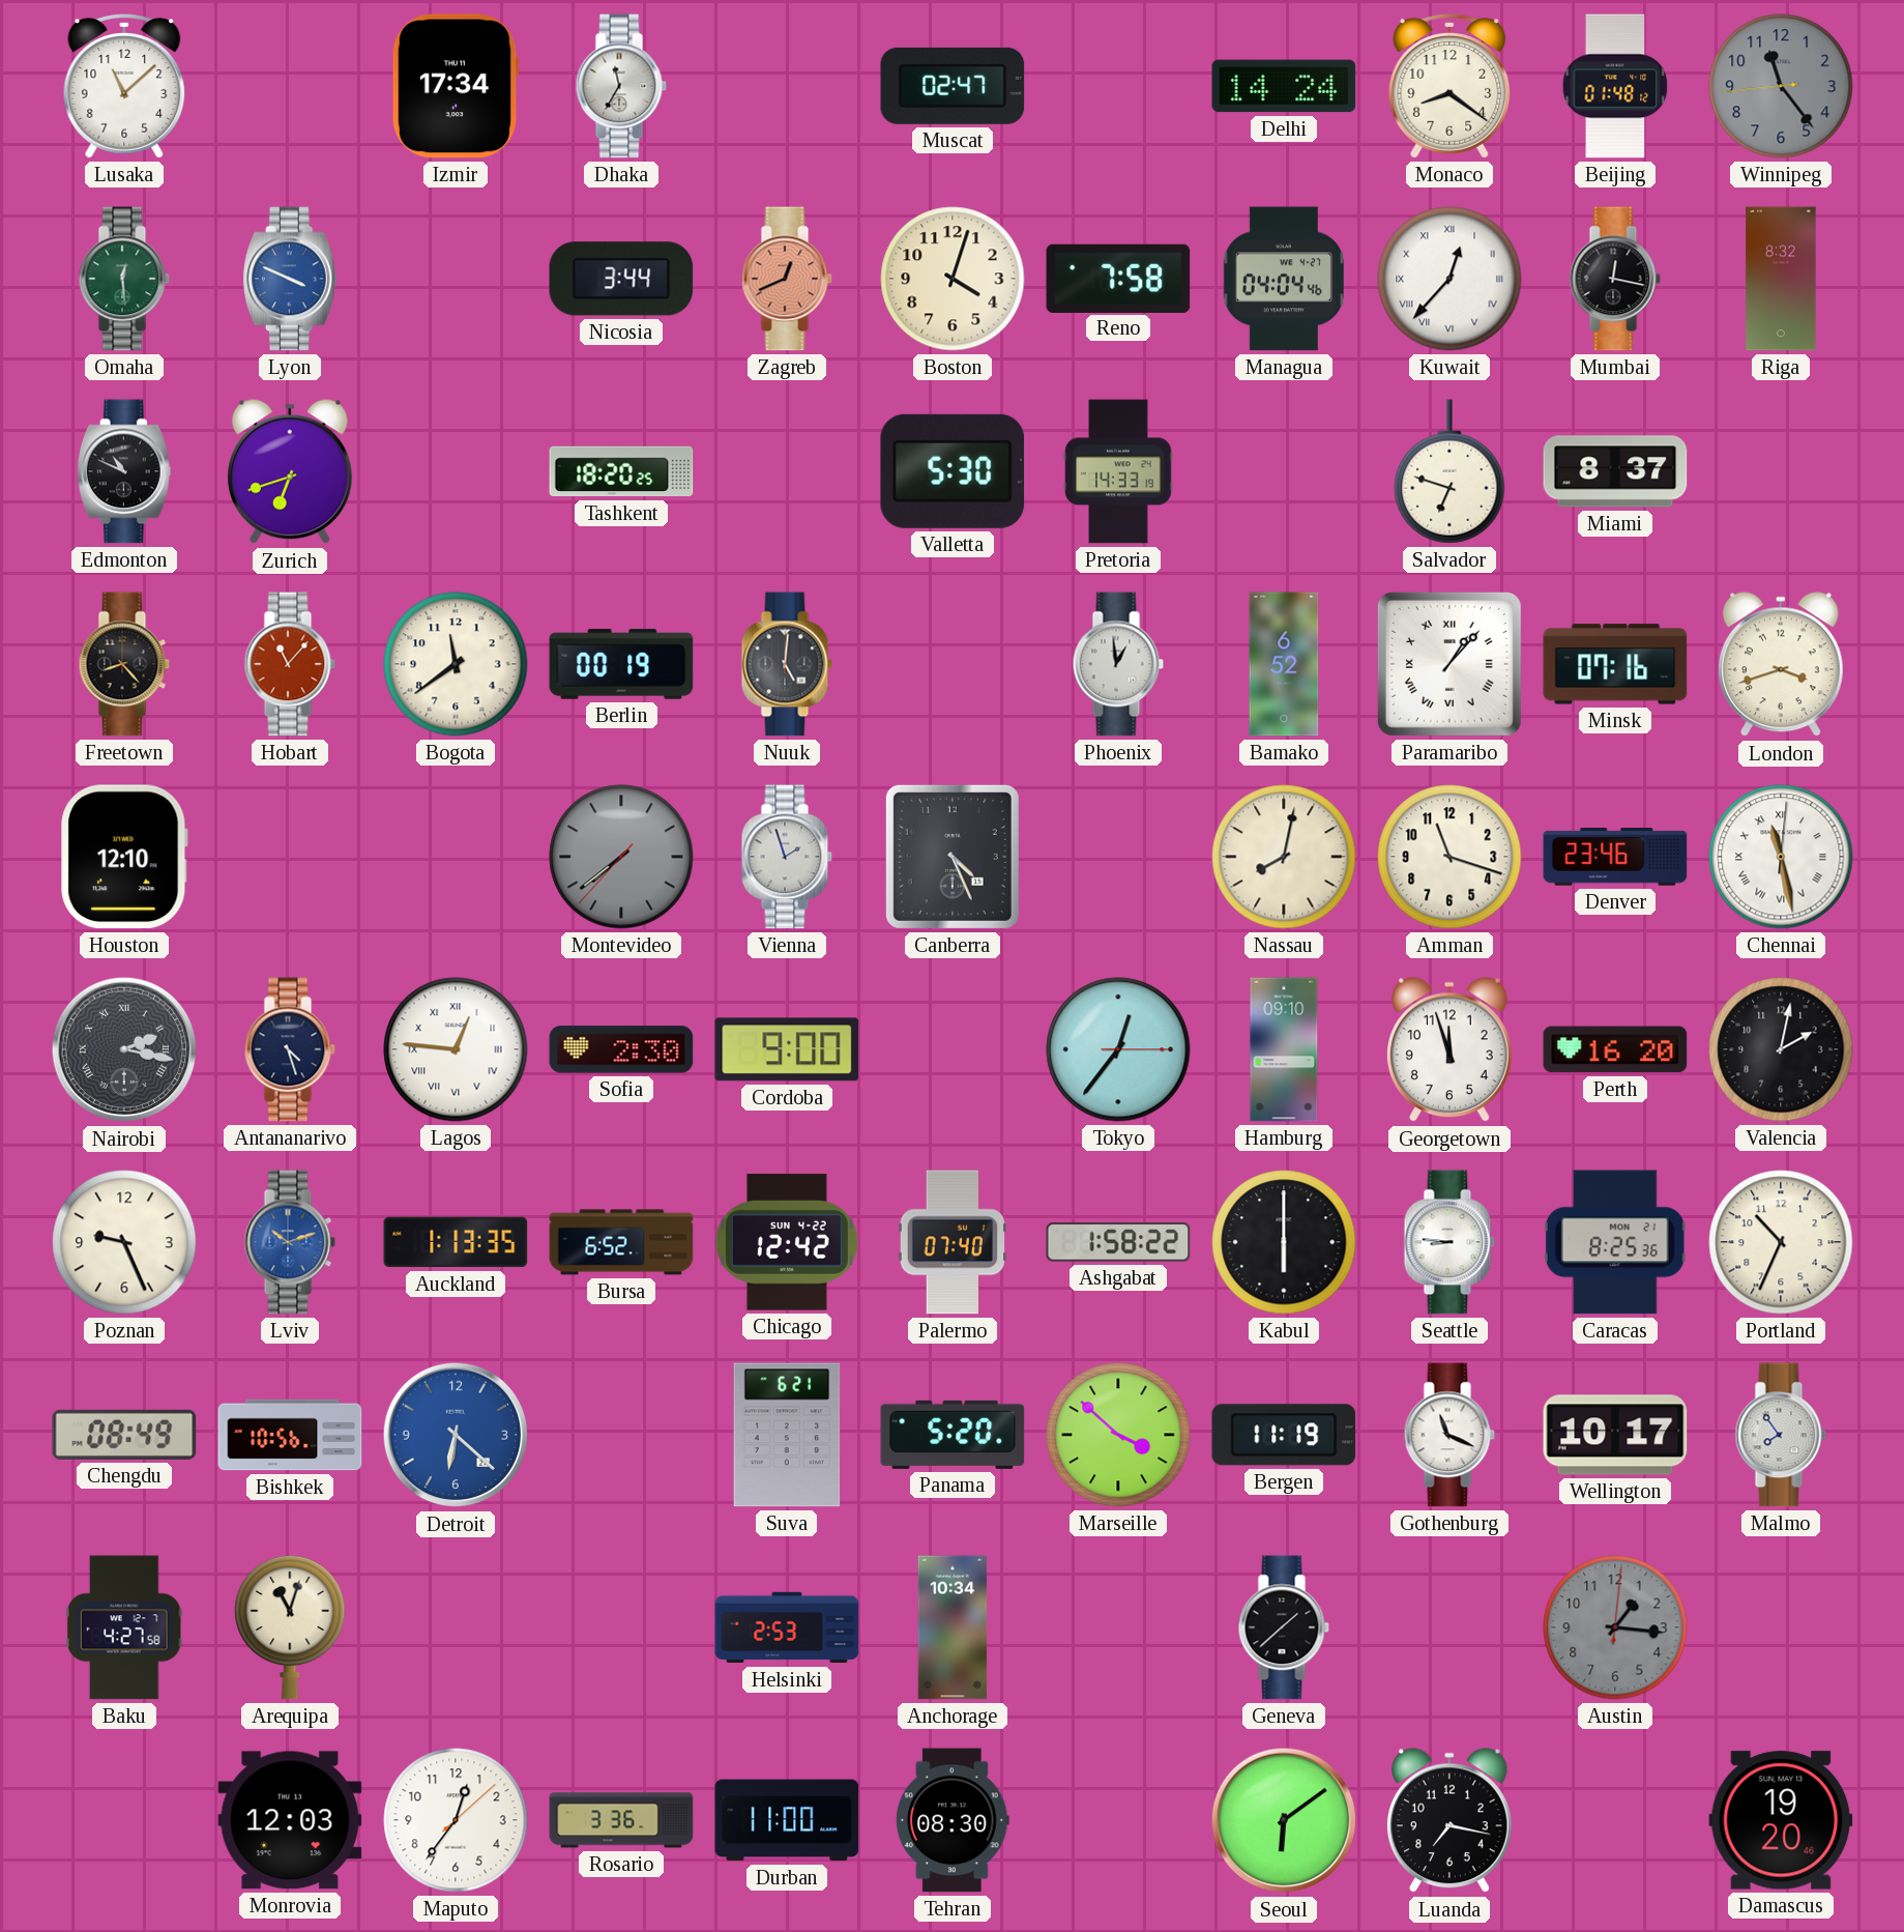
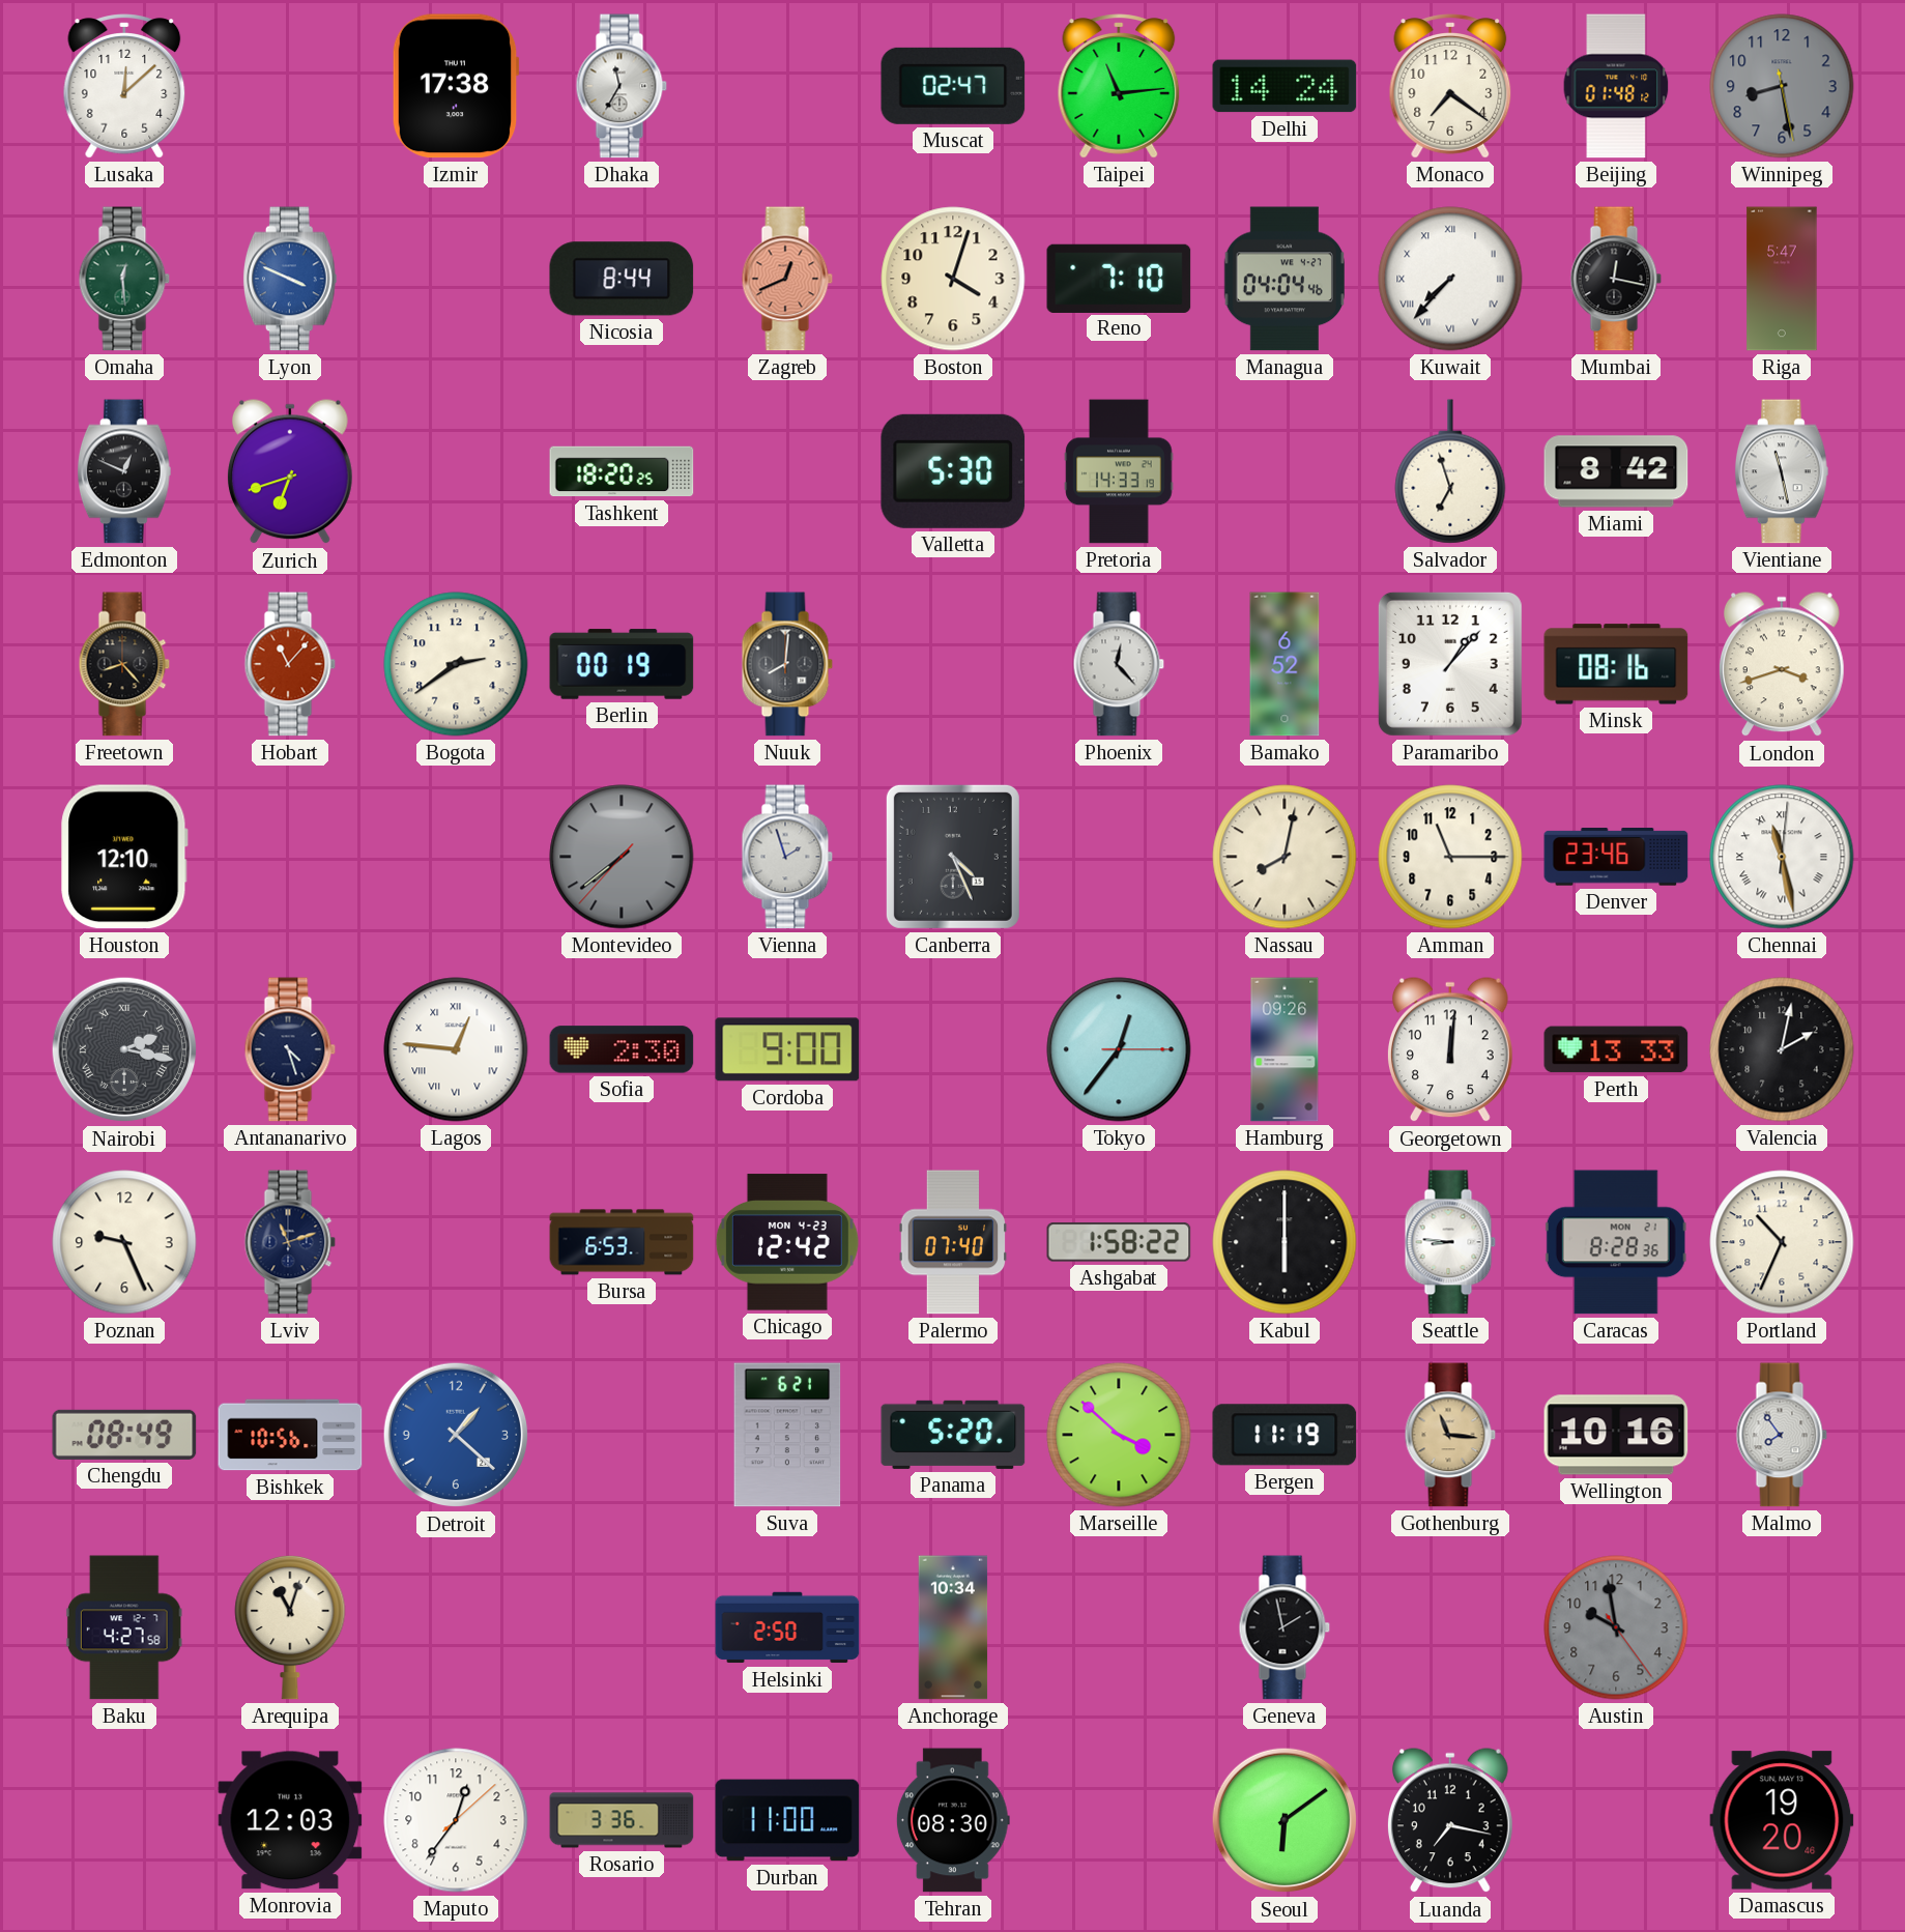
Lusaka: 11:08 -> 12:08
Izmir: 17:34 -> 17:38
Taipei: none -> 11:14
Monaco: 8:21 -> 7:21
Winnipeg: 11:23 -> 8:28
Nicosia: 3:44 -> 8:44
Reno: 7:58 -> 7:10
Kuwait: 12:37 -> 7:37
Riga: 8:32 -> 5:47
Edmonton: 10:49 -> 12:49
Salvador: 6:48 -> 6:57
Miami: 8:37 -> 8:42
Vientiane: none -> 11:28
Bogota: 11:39 -> 2:39
Nuuk: 5:01 -> 8:01
Phoenix: 12:59 -> 12:23
Paramaribo numerals: Roman -> Arabic
Minsk: 07:16 -> 08:16
Amman: 11:18 -> 11:15
Hamburg: 09:10 -> 09:26
Georgetown: 11:57 -> 12:01
Perth: 16:20 -> 13:33
Lviv: 10:12 -> 11:12
Lviv dial: blue -> navy
Auckland: 1:13 -> none
Bursa: 6:52 -> 6:53
Chicago date: SUN 4-22 -> MON 4-23
Caracas: 8:25 -> 8:28
Detroit: 6:22 -> 1:22
Gothenburg: 11:19 -> 11:16
Gothenburg dial: white -> champagne
Wellington: 10:17 -> 10:16
Helsinki: 2:53 -> 2:50
Geneva: 1:38 -> 1:58
Austin: 1:16 -> 9:58
